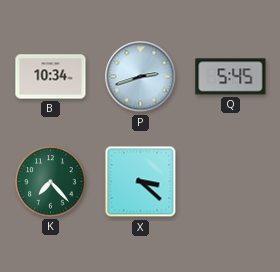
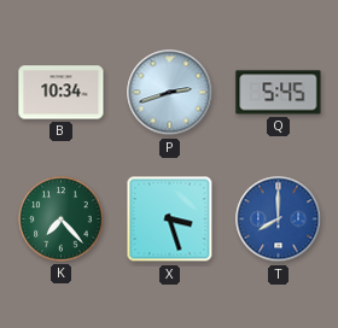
X: 3:22 -> 3:27
T: none -> 8:00
